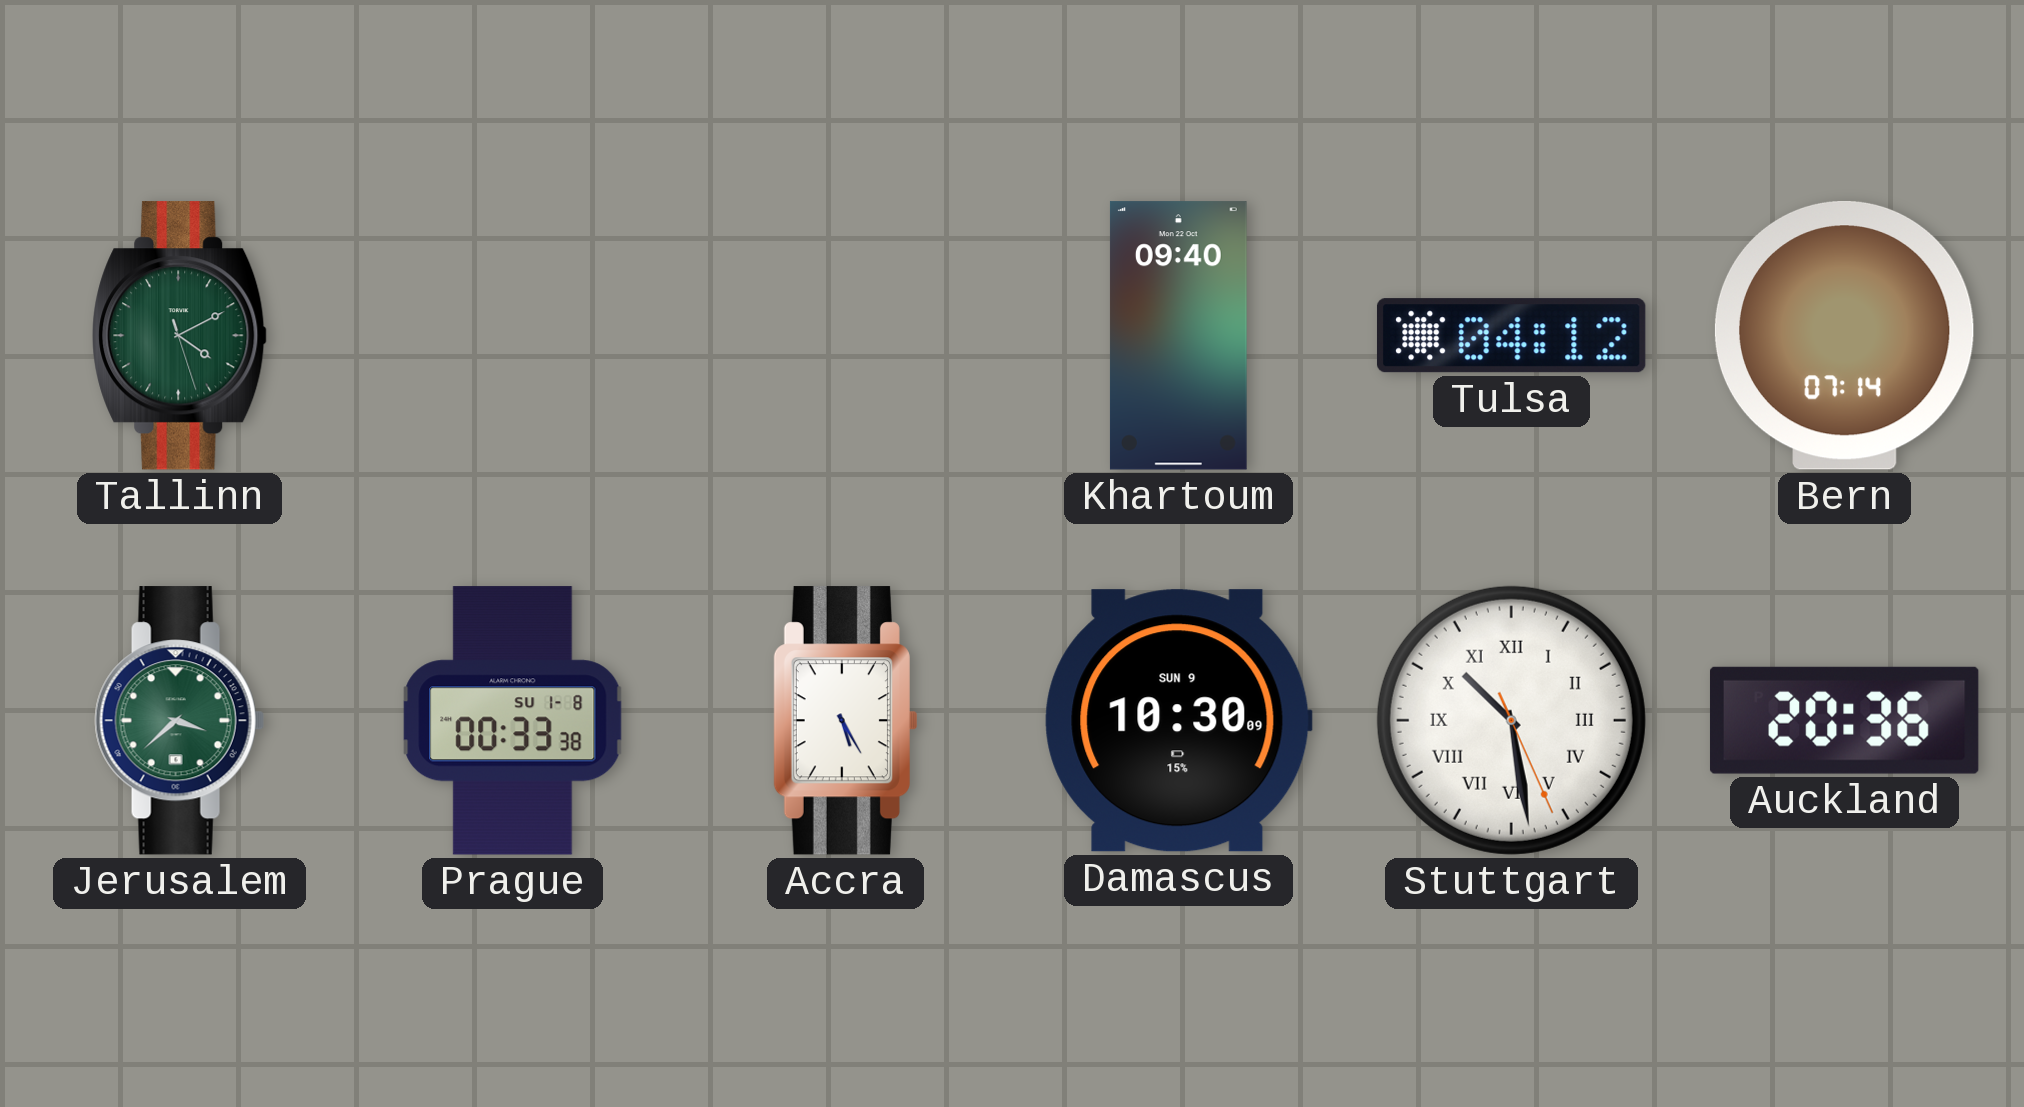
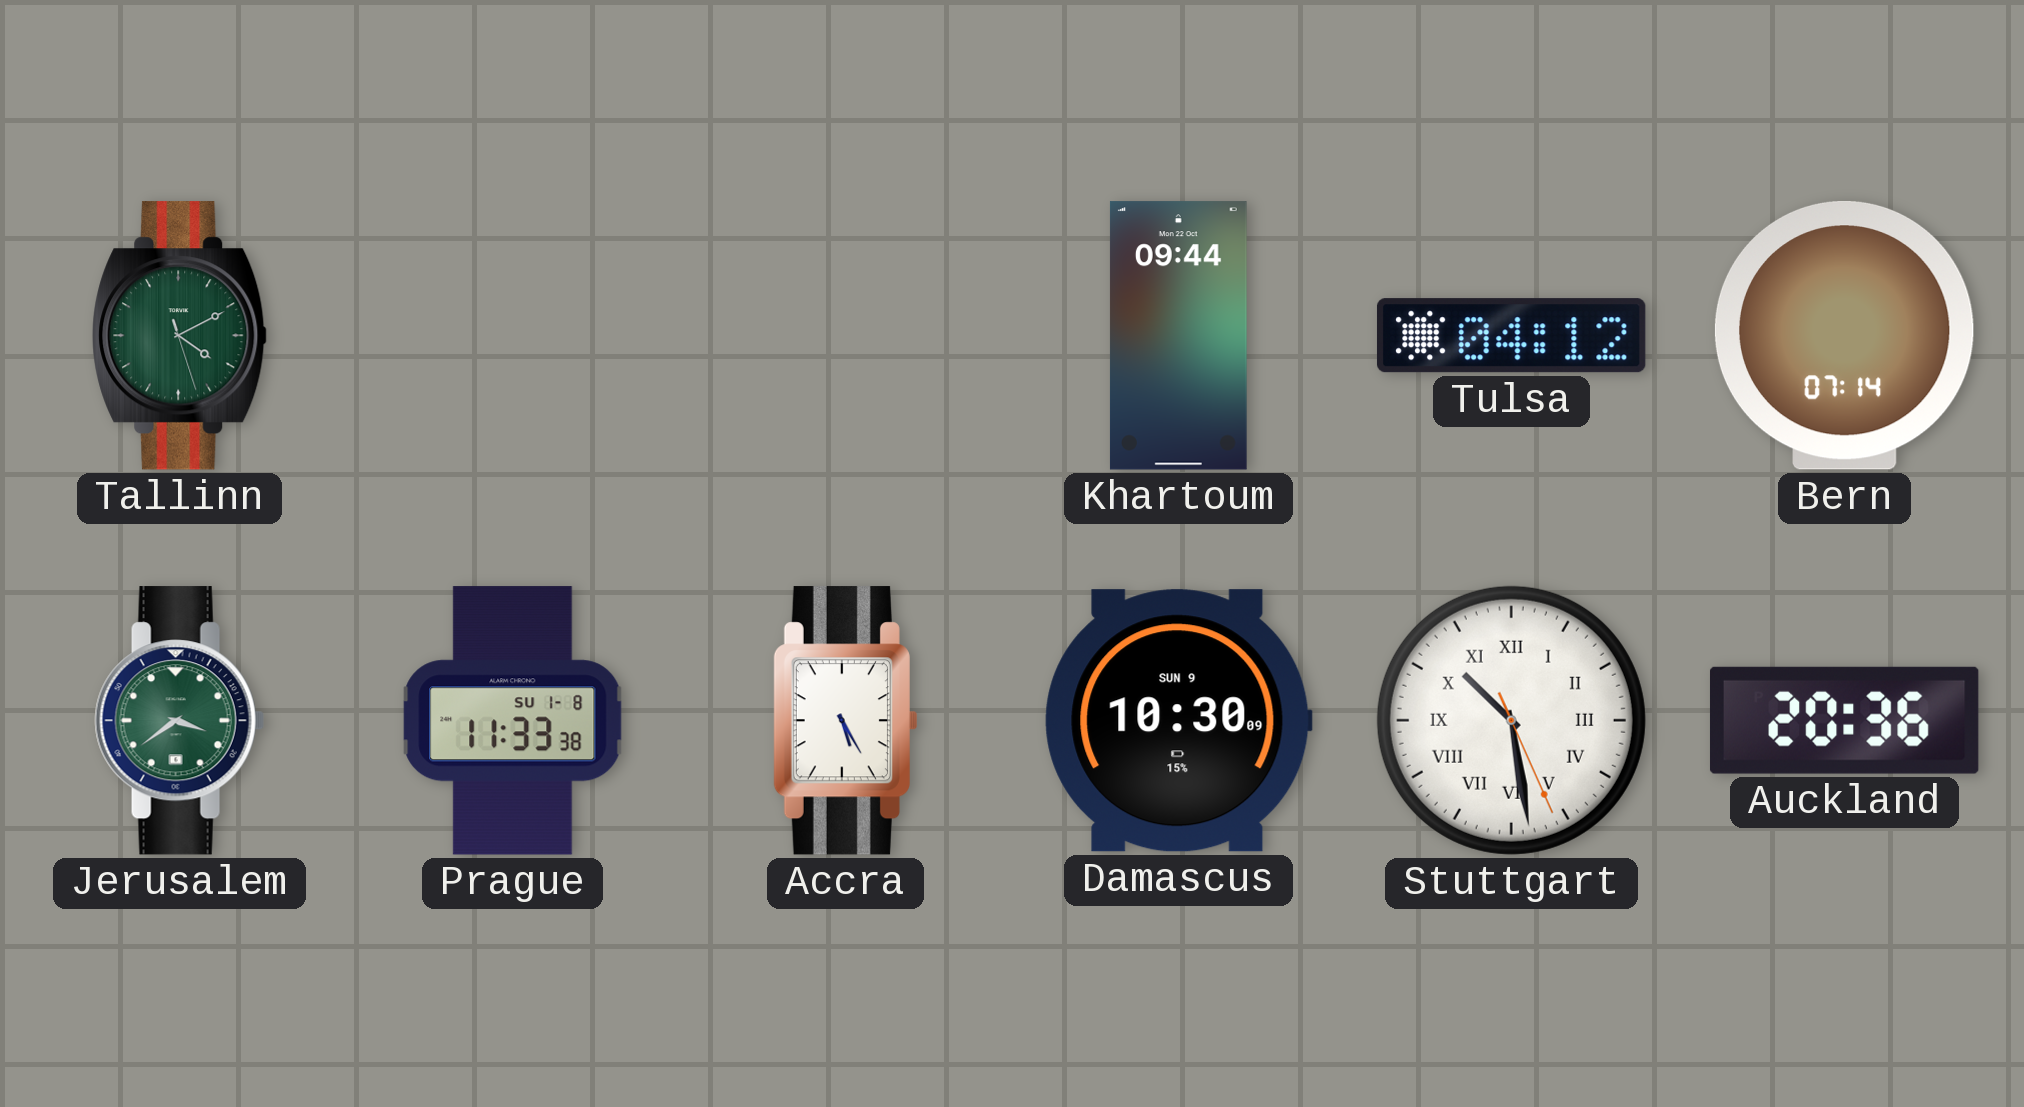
Khartoum: 09:40 -> 09:44
Jerusalem: 3:38 -> 3:39
Prague: 00:33 -> 11:33
